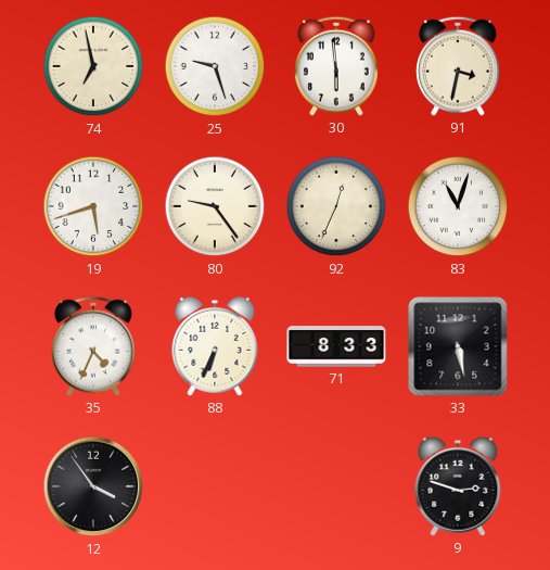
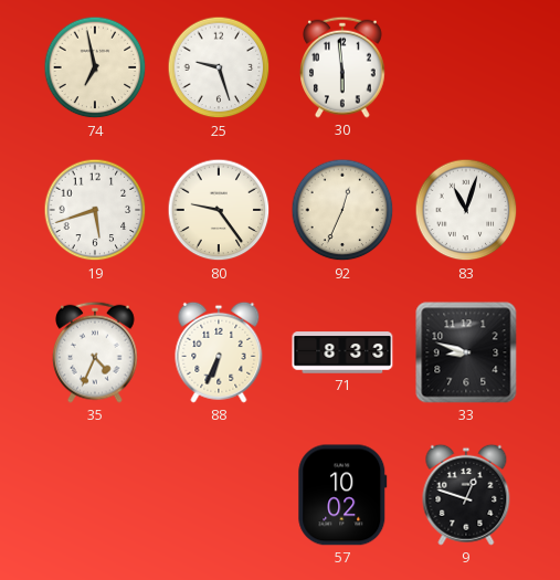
91: 3:32 -> none
33: 5:28 -> 8:48
12: 3:54 -> none
57: none -> 10:02
9: 2:48 -> 12:48
